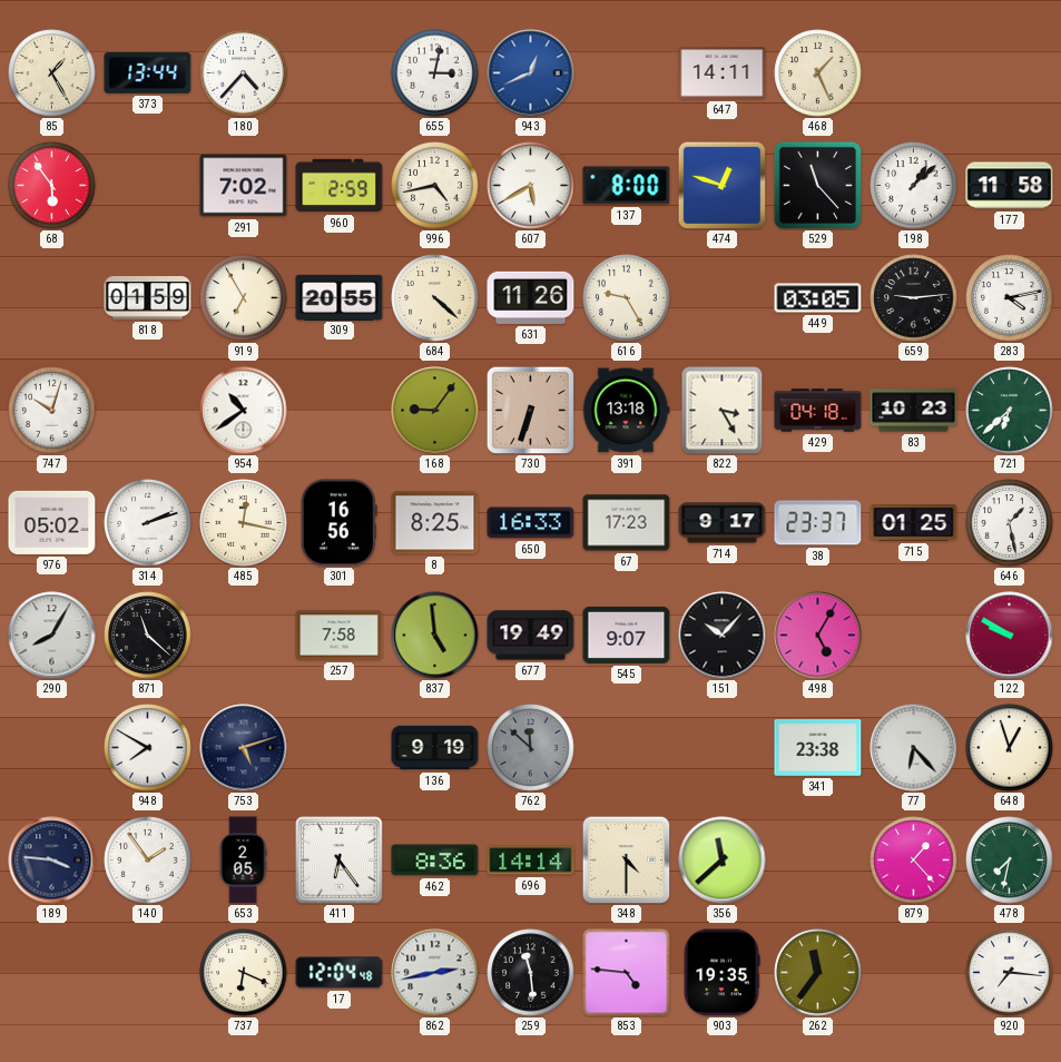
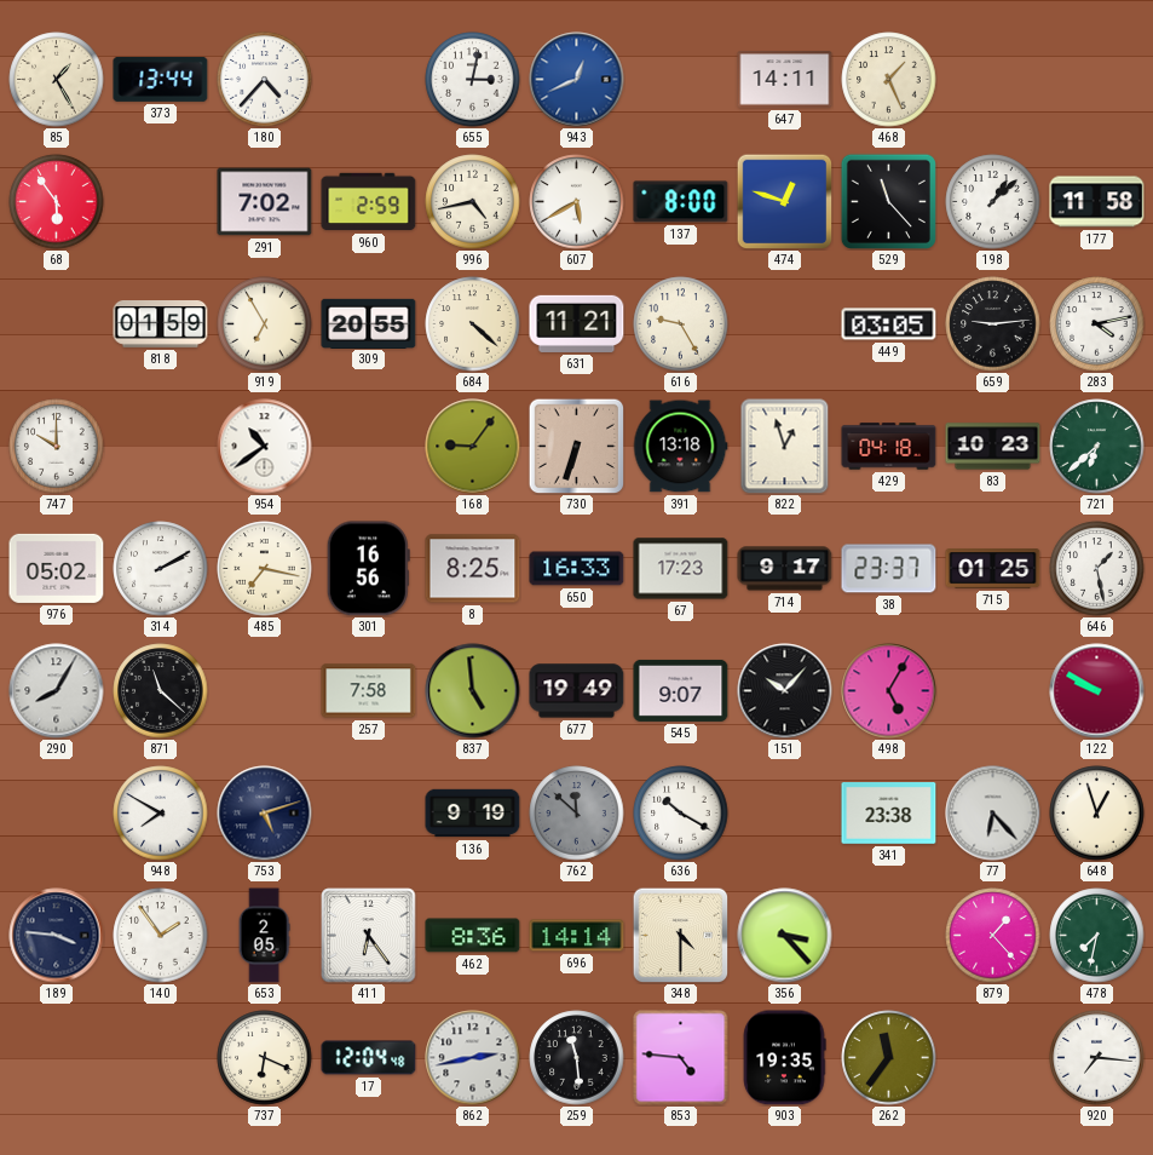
631: 11:26 -> 11:21
747: 10:03 -> 10:00
822: 3:25 -> 12:57
314: 2:12 -> 2:10
485: 12:17 -> 7:17
636: none -> 10:20
356: 11:38 -> 3:23
